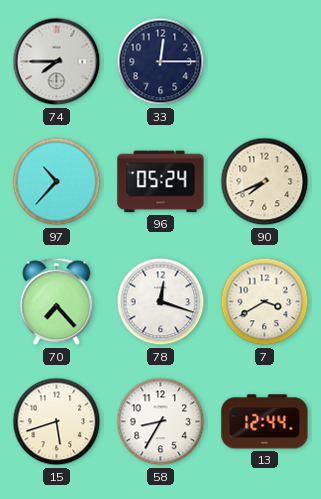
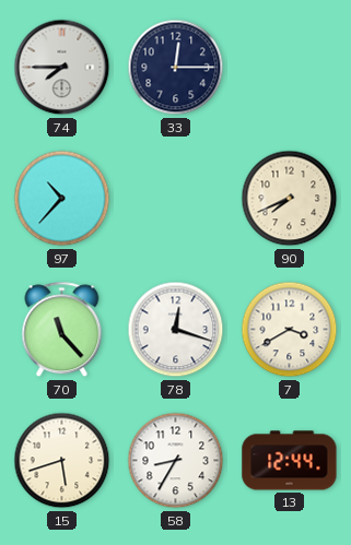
96: 05:24 -> none
70: 7:23 -> 11:23
